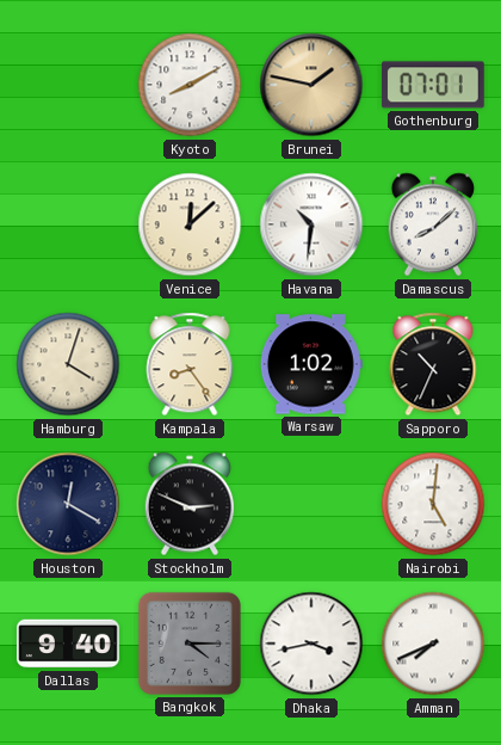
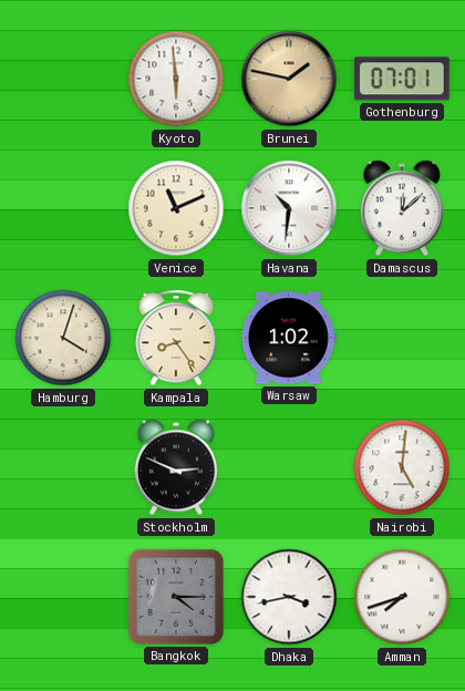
Kyoto: 8:10 -> 5:59
Venice: 12:08 -> 11:11
Damascus: 8:08 -> 12:08
Sapporo: 10:34 -> none
Houston: 12:20 -> none
Dallas: 9:40 -> none
Amman: 7:41 -> 7:42
